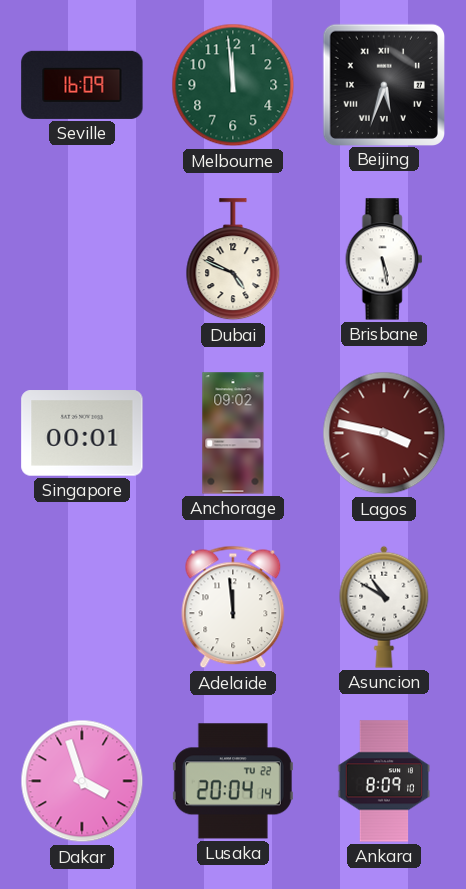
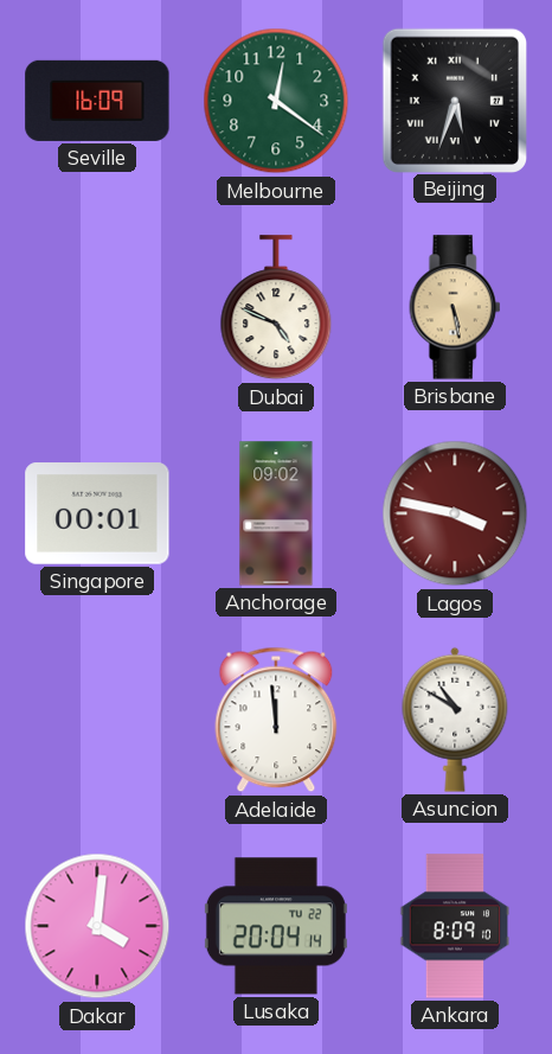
Melbourne: 11:59 -> 12:21
Brisbane dial: white -> champagne
Dakar: 3:57 -> 4:01
